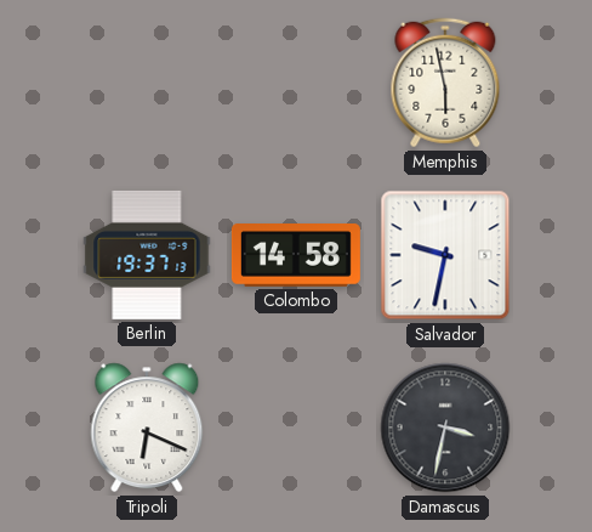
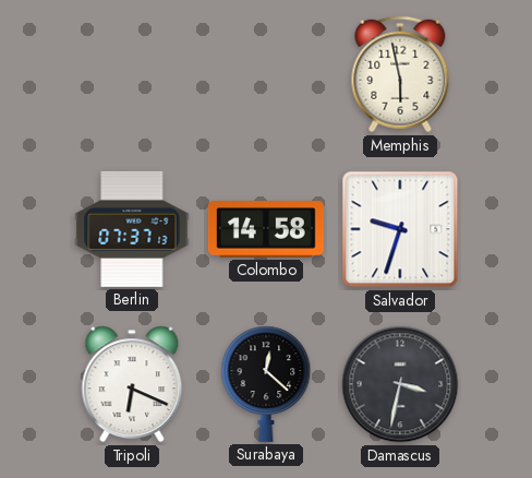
Berlin: 19:37 -> 07:37
Salvador: 9:32 -> 9:33
Surabaya: none -> 12:22
